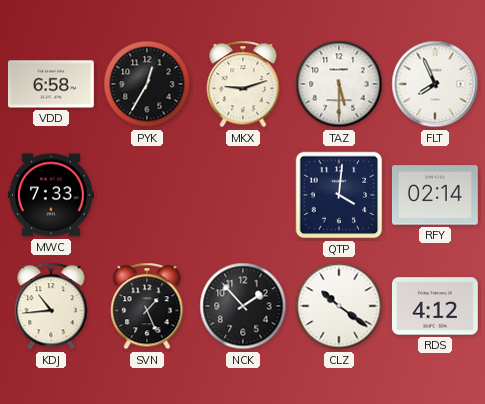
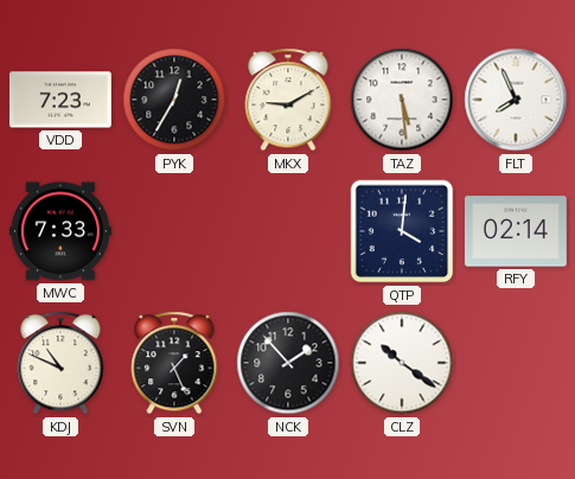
VDD: 6:58 -> 7:23
MKX: 9:12 -> 9:10
TAZ: 5:30 -> 5:29
KDJ: 10:44 -> 10:49
RDS: 4:12 -> none
